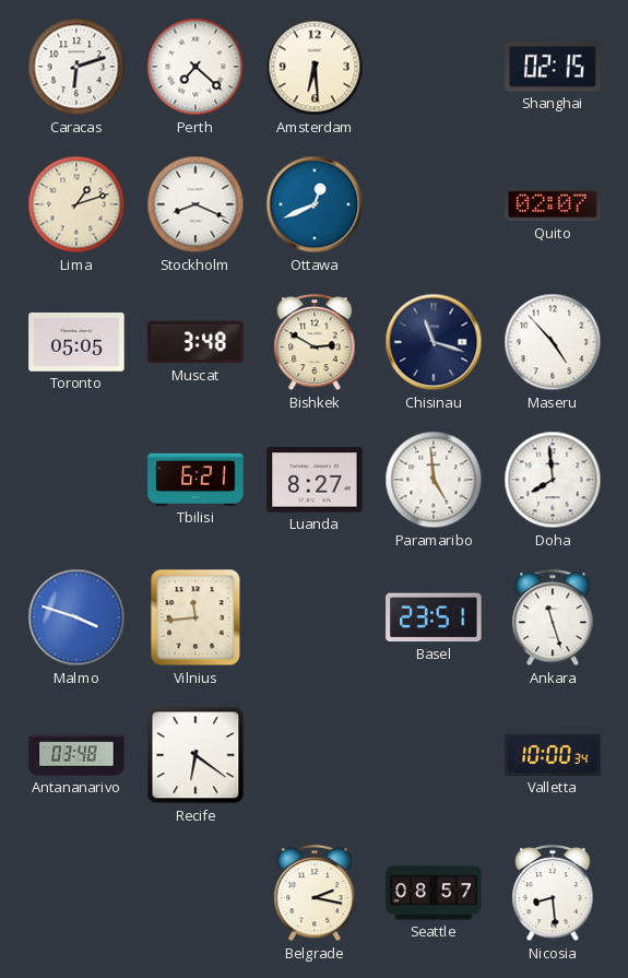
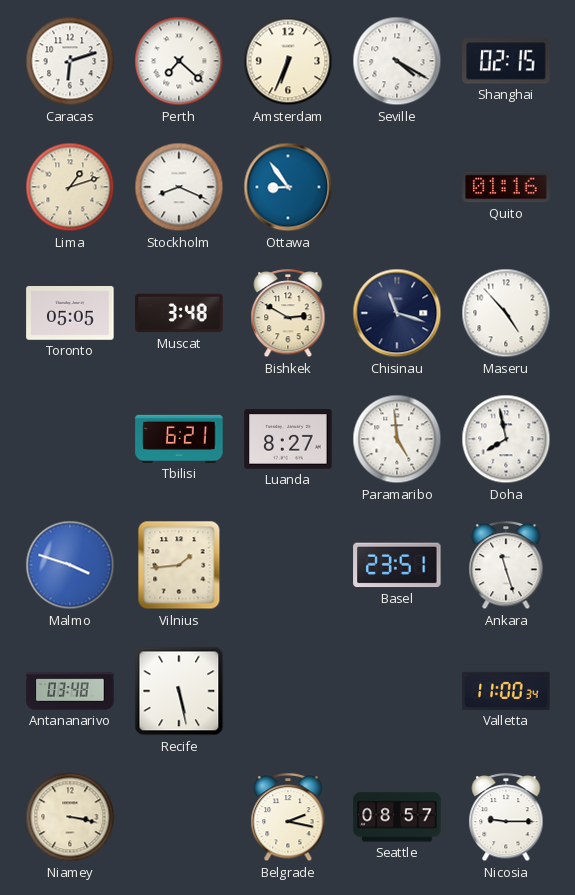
Amsterdam: 6:29 -> 6:34
Seville: none -> 4:20
Ottawa: 12:41 -> 8:54
Quito: 02:07 -> 01:16
Doha: 7:59 -> 7:58
Vilnius: 11:44 -> 1:44
Recife: 6:21 -> 5:28
Valletta: 10:00 -> 11:00
Niamey: none -> 3:17
Nicosia: 8:29 -> 9:15
